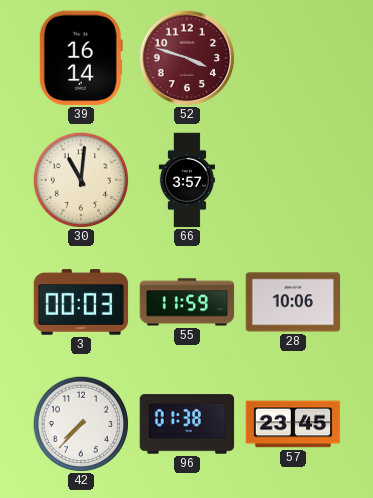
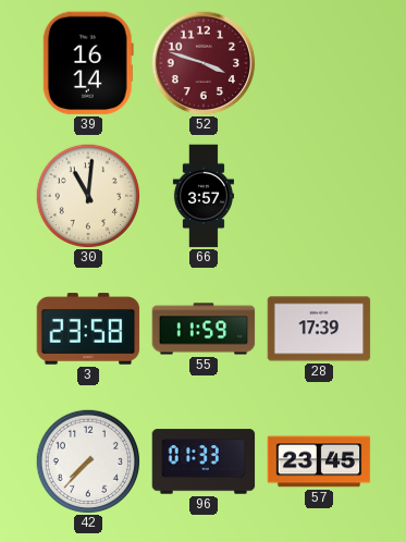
3: 00:03 -> 23:58
28: 10:06 -> 17:39
96: 01:38 -> 01:33
